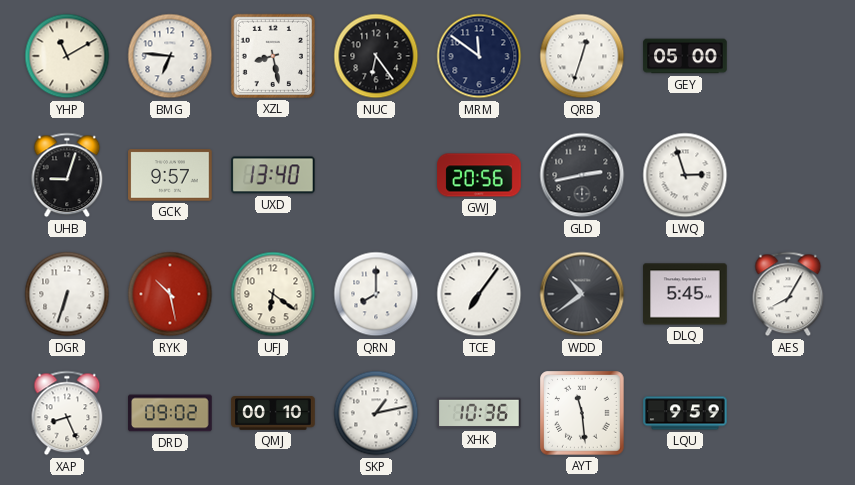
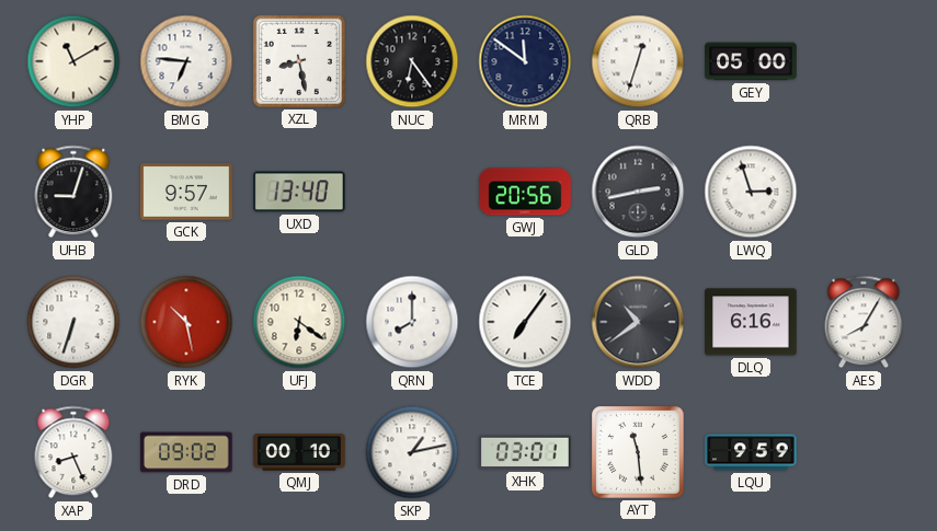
DLQ: 5:45 -> 6:16
XHK: 10:36 -> 03:01
